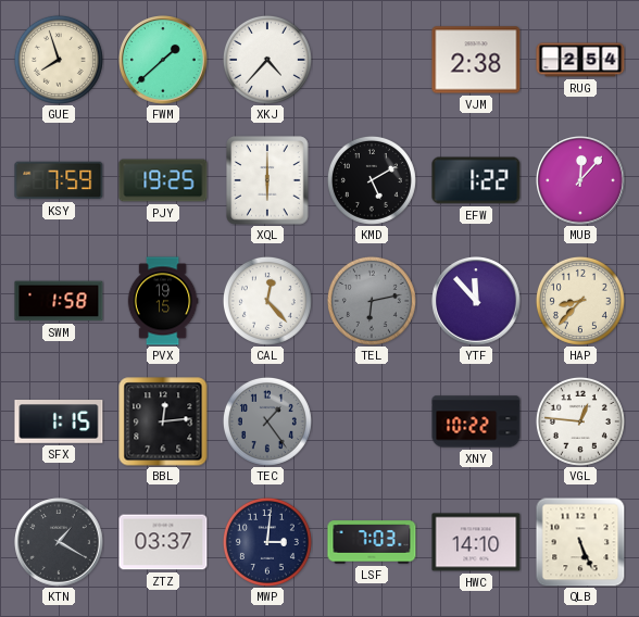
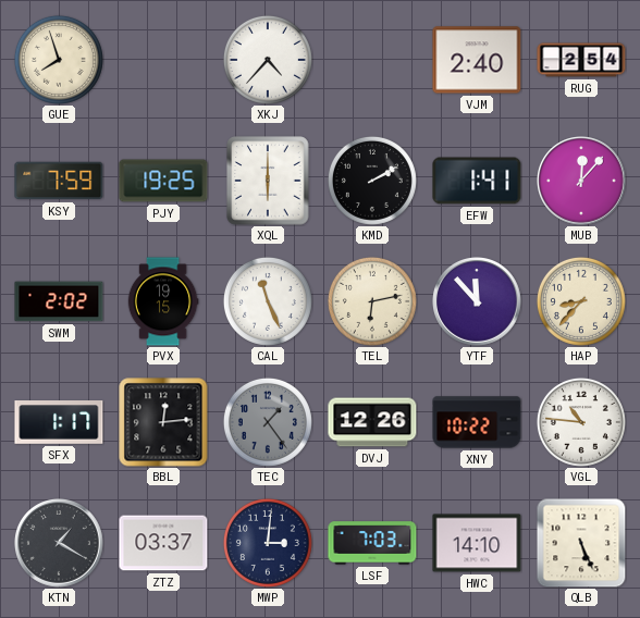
FWM: 1:38 -> none
VJM: 2:38 -> 2:40
KMD: 5:10 -> 2:10
EFW: 1:22 -> 1:41
SWM: 1:58 -> 2:02
CAL: 12:23 -> 11:26
TEL dial: grey -> cream
SFX: 1:15 -> 1:17
DVJ: none -> 12:26
VGL: 12:46 -> 10:46
